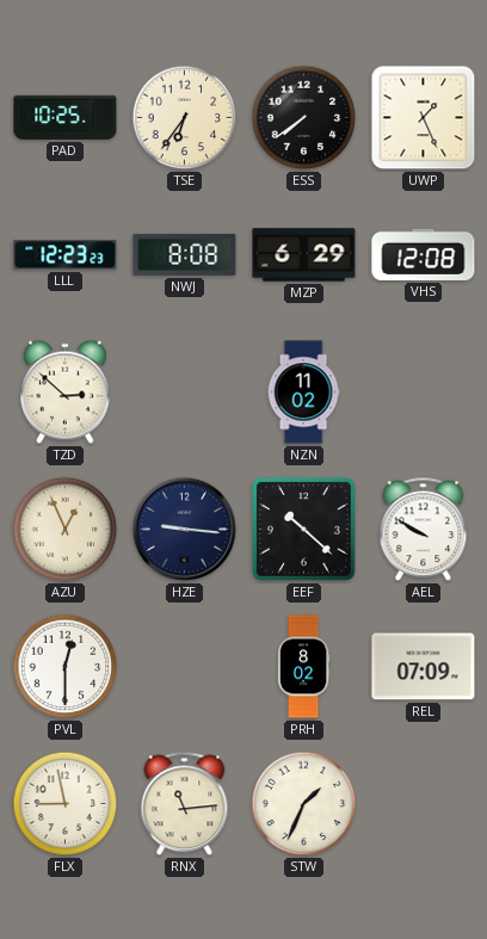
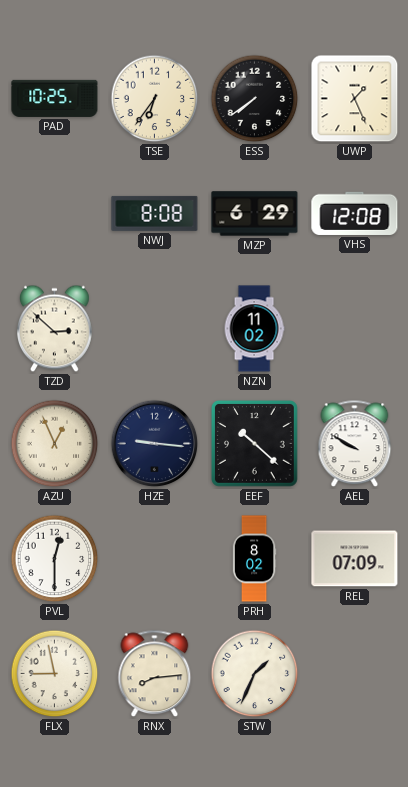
LLL: 12:23 -> none
RNX: 11:14 -> 8:14
